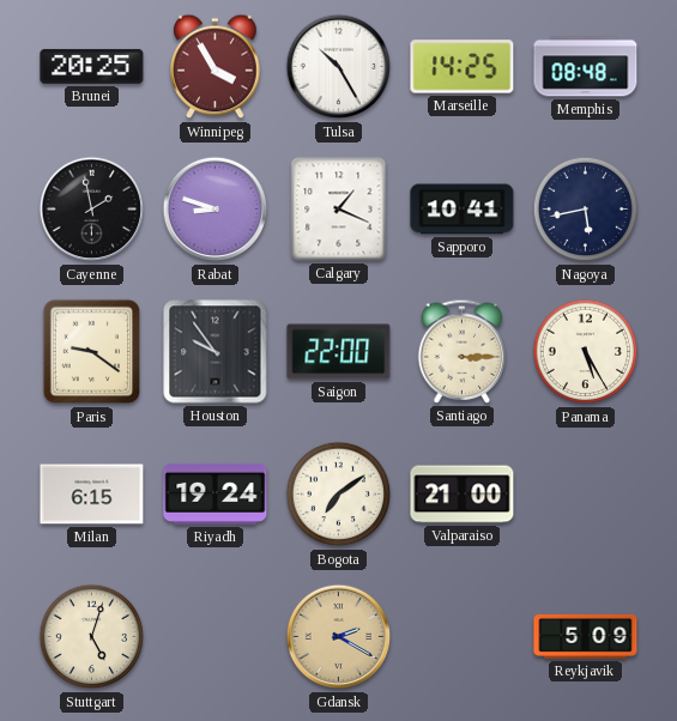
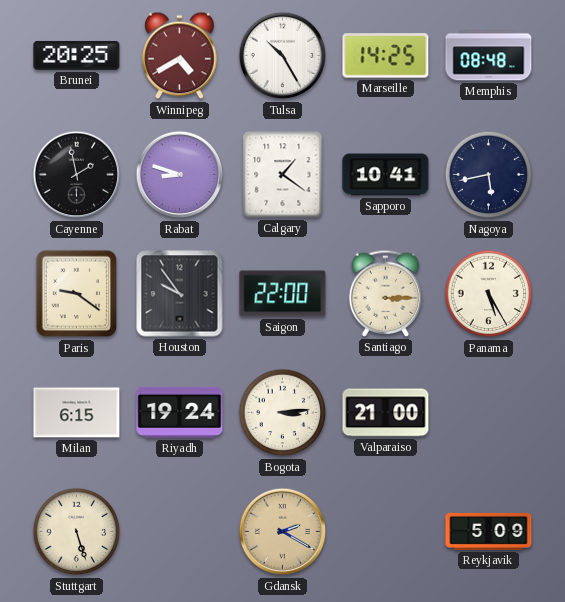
Winnipeg: 3:55 -> 4:40
Calgary: 1:19 -> 1:21
Bogota: 7:09 -> 3:14
Stuttgart: 5:03 -> 5:27
